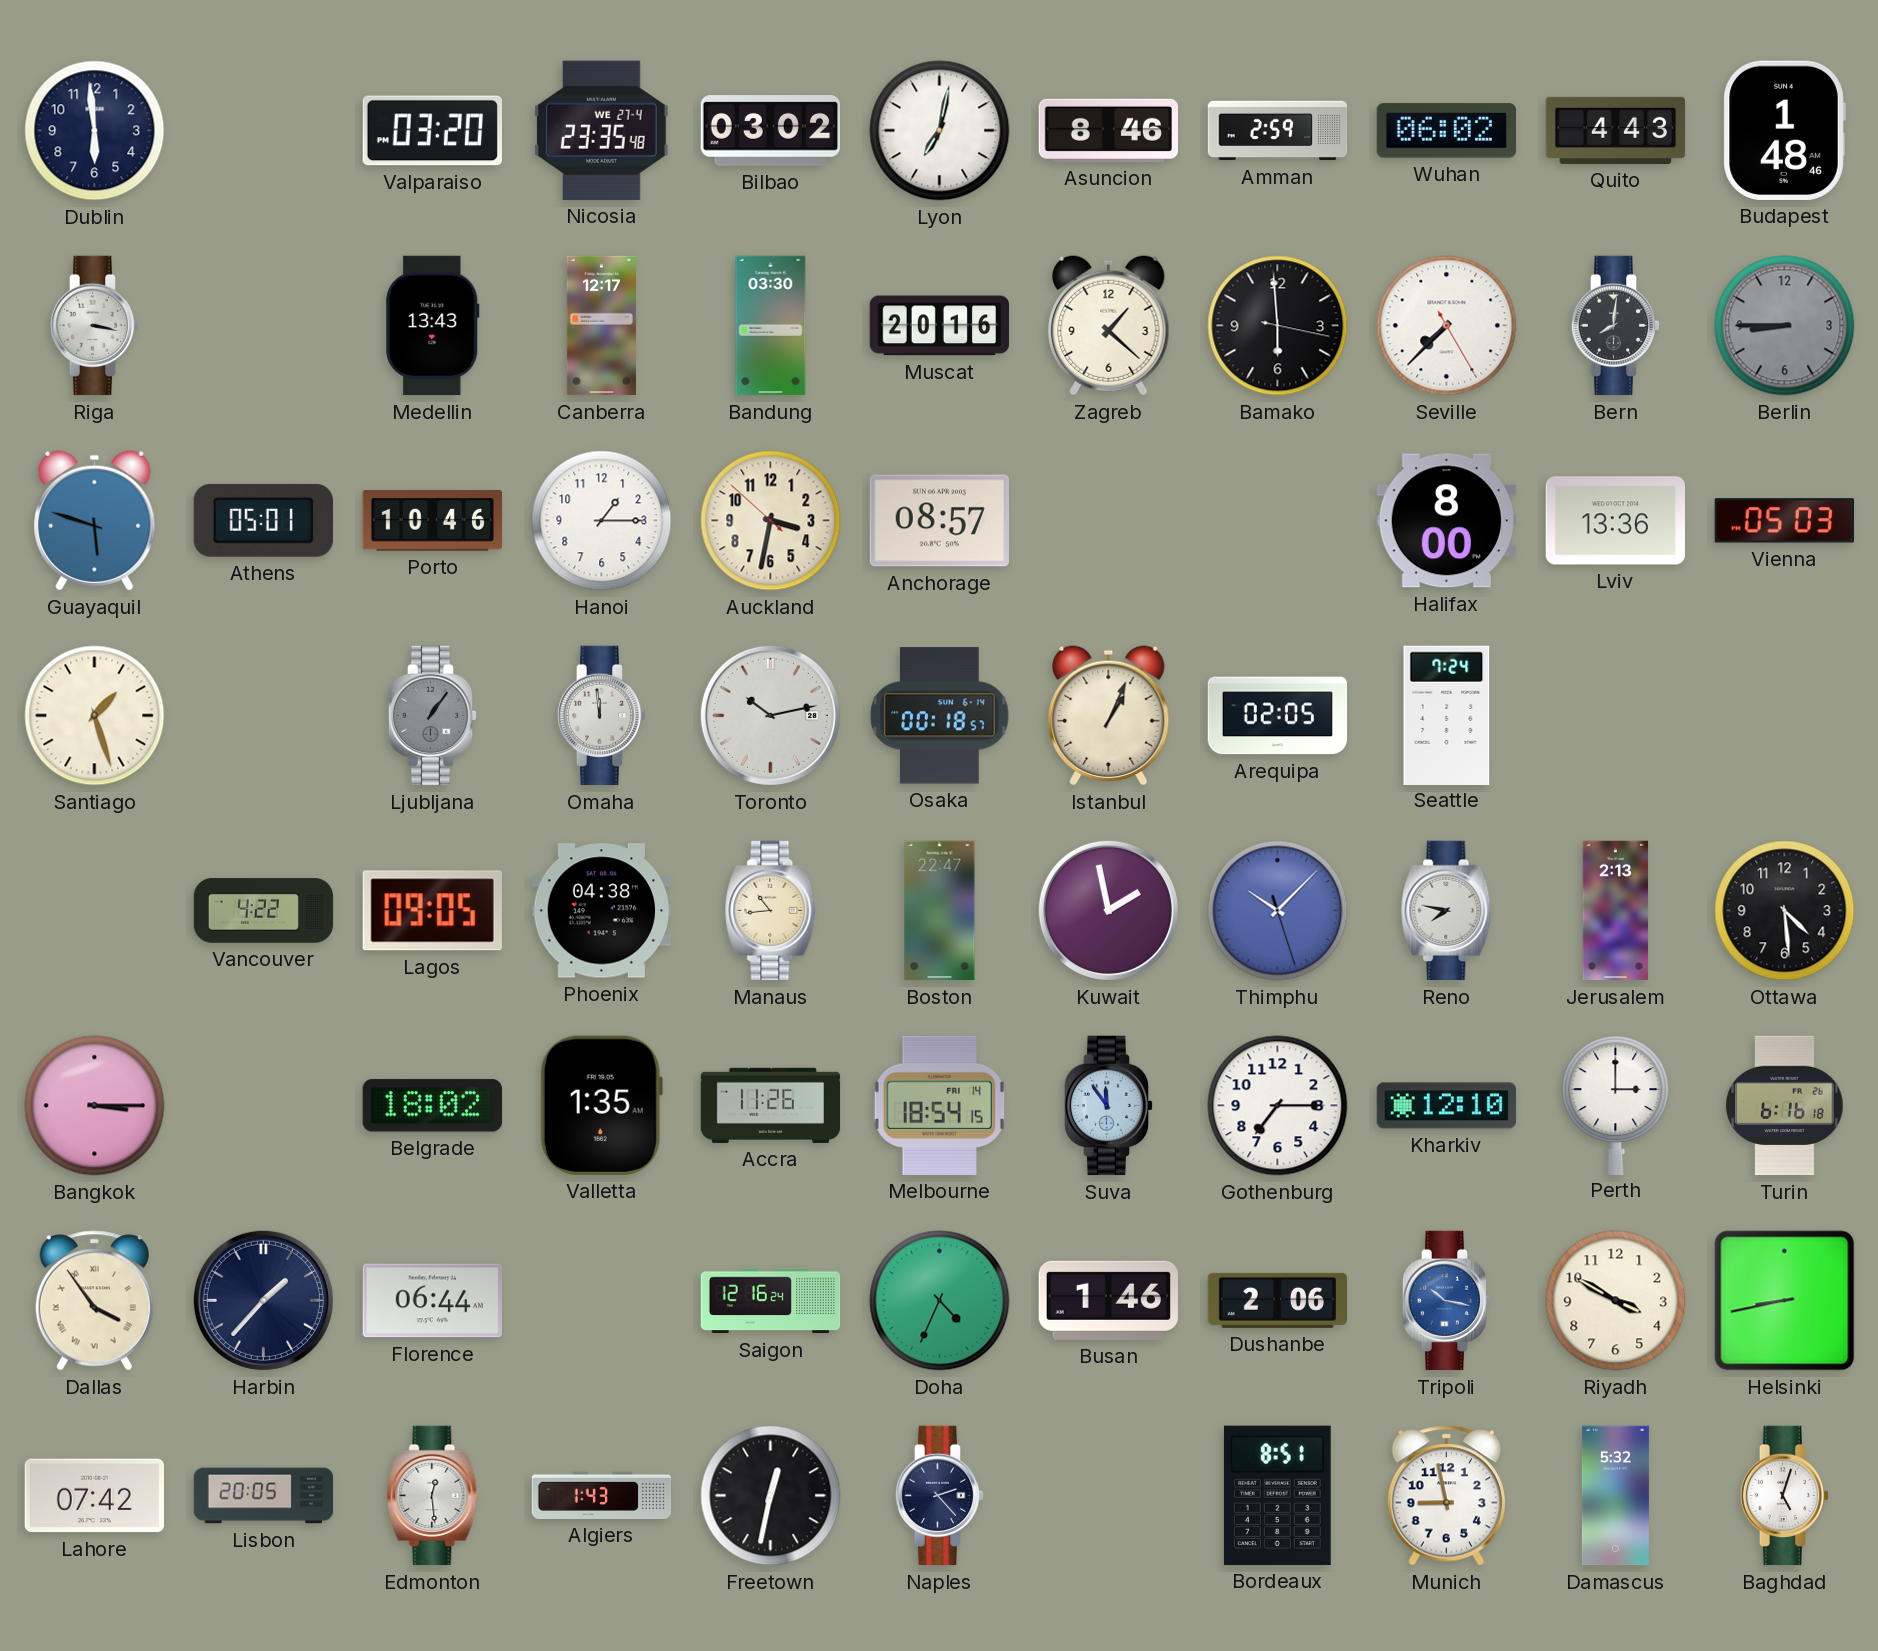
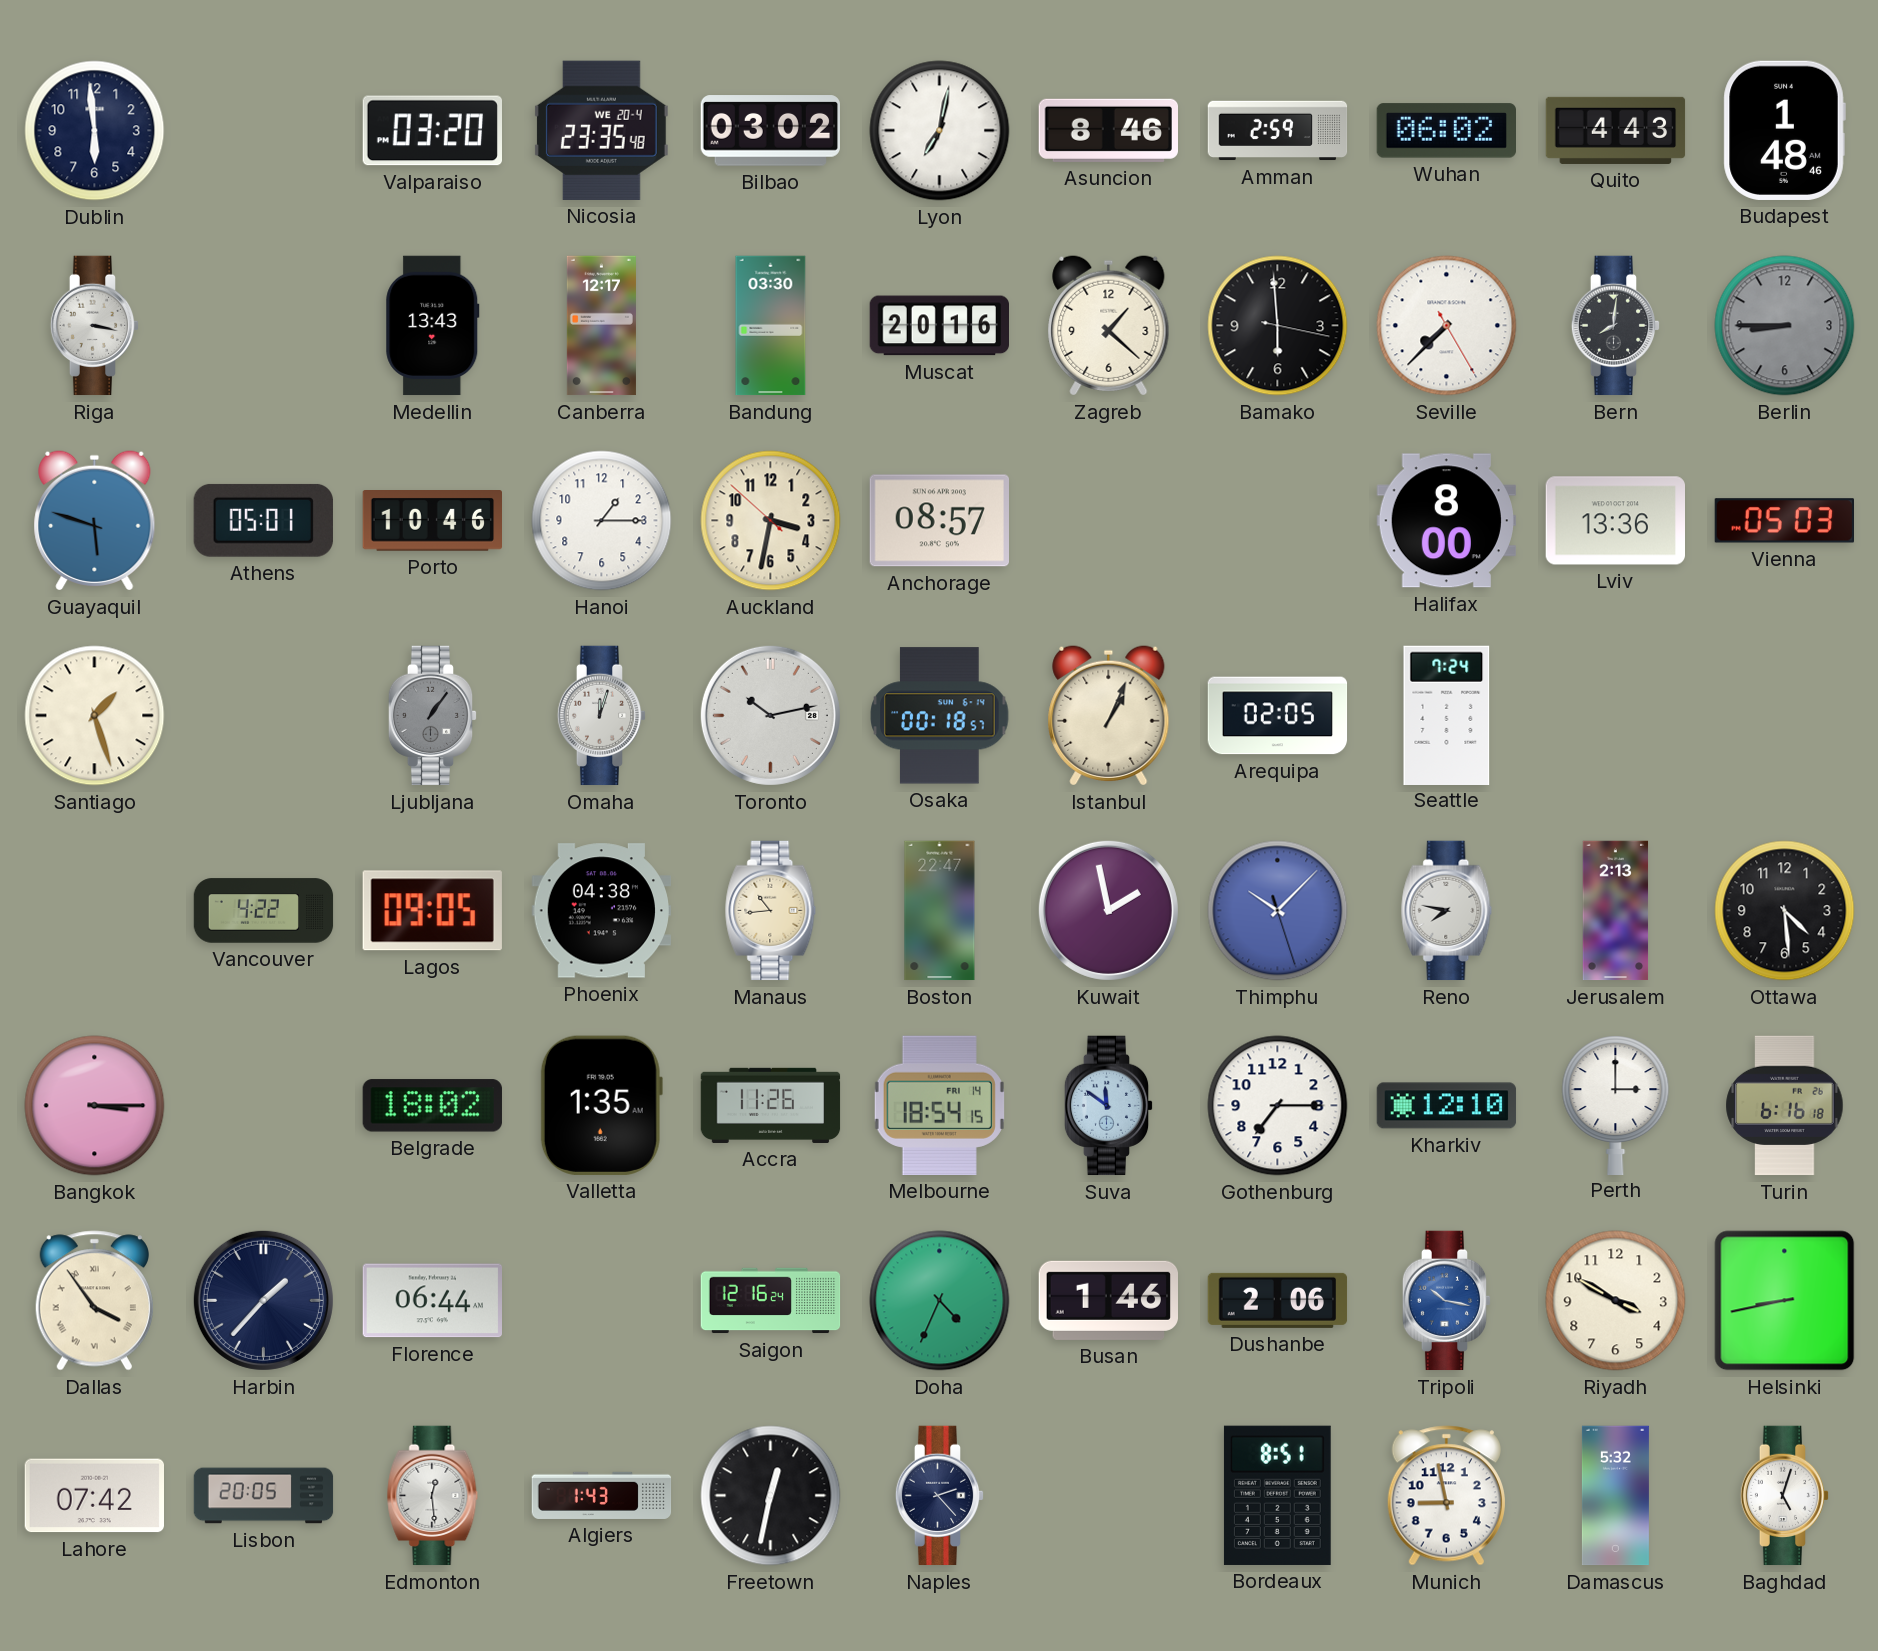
Nicosia date: WE 27-4 -> WE 20-4
Omaha: 11:59 -> 12:03
Suva: 11:54 -> 11:51
